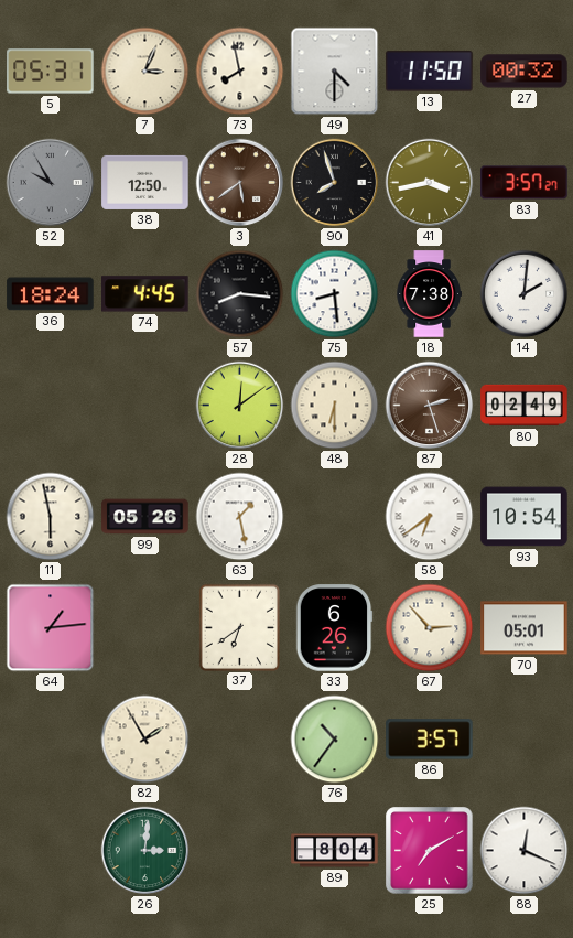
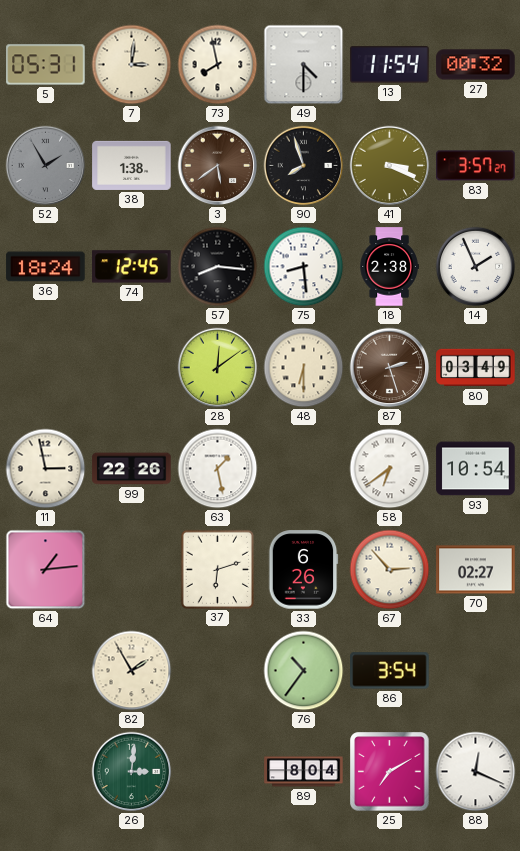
7: 3:04 -> 3:01
13: 11:50 -> 11:54
52: 9:55 -> 1:55
38: 12:50 -> 1:38
41: 3:43 -> 3:19
74: 4:45 -> 12:45
18: 7:38 -> 2:38
14: 2:01 -> 1:56
80: 02:49 -> 03:49
11: 5:58 -> 2:58
99: 05:26 -> 22:26
37: 6:39 -> 6:12
70: 05:01 -> 02:27
86: 3:57 -> 3:54
